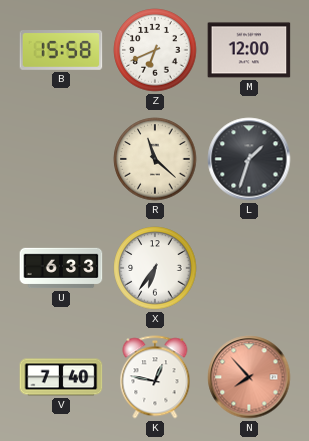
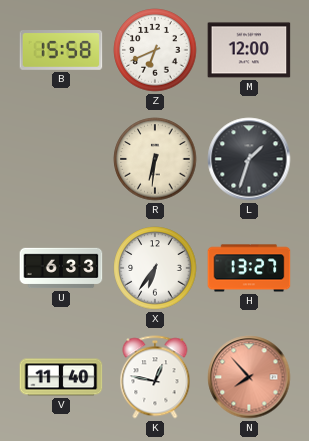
R: 11:22 -> 6:31
H: none -> 13:27
V: 7:40 -> 11:40
